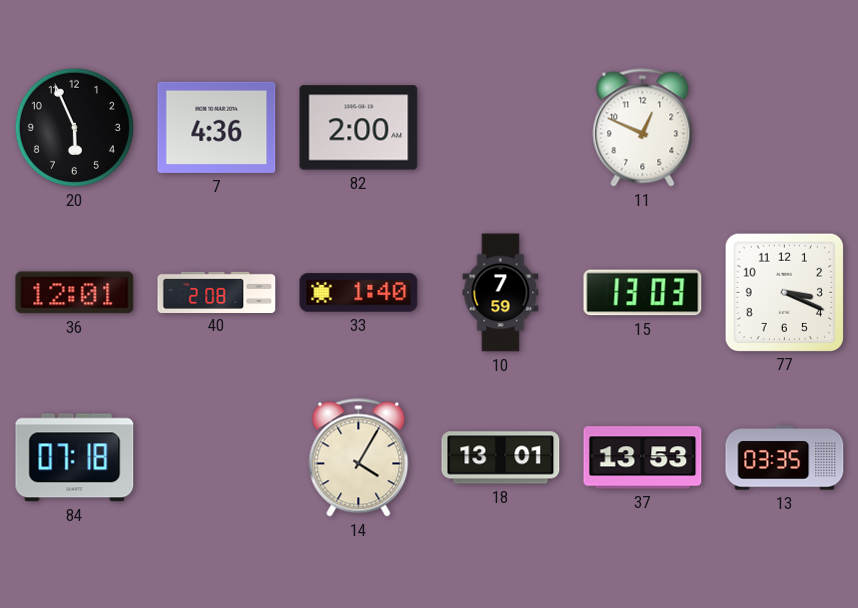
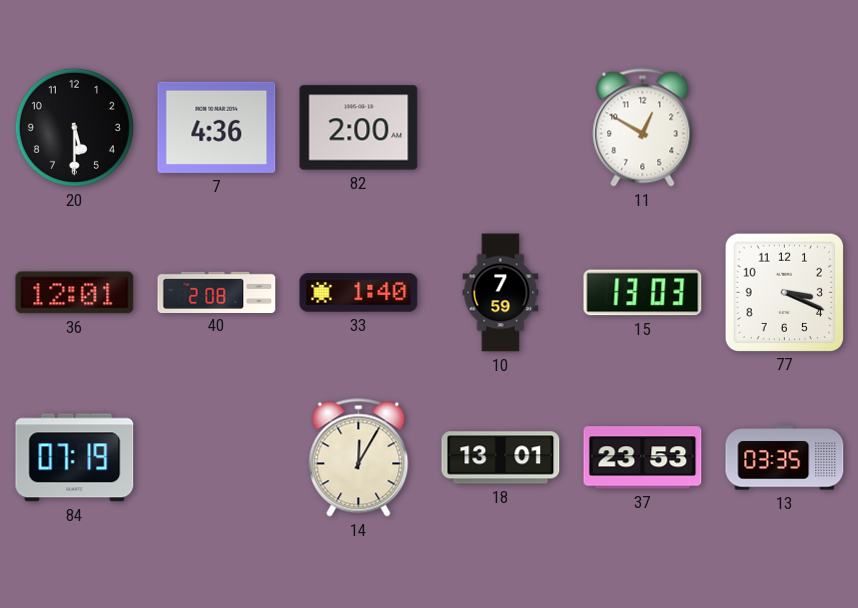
20: 5:56 -> 5:30
11: 12:49 -> 12:50
84: 07:18 -> 07:19
14: 4:05 -> 12:05
37: 13:53 -> 23:53
